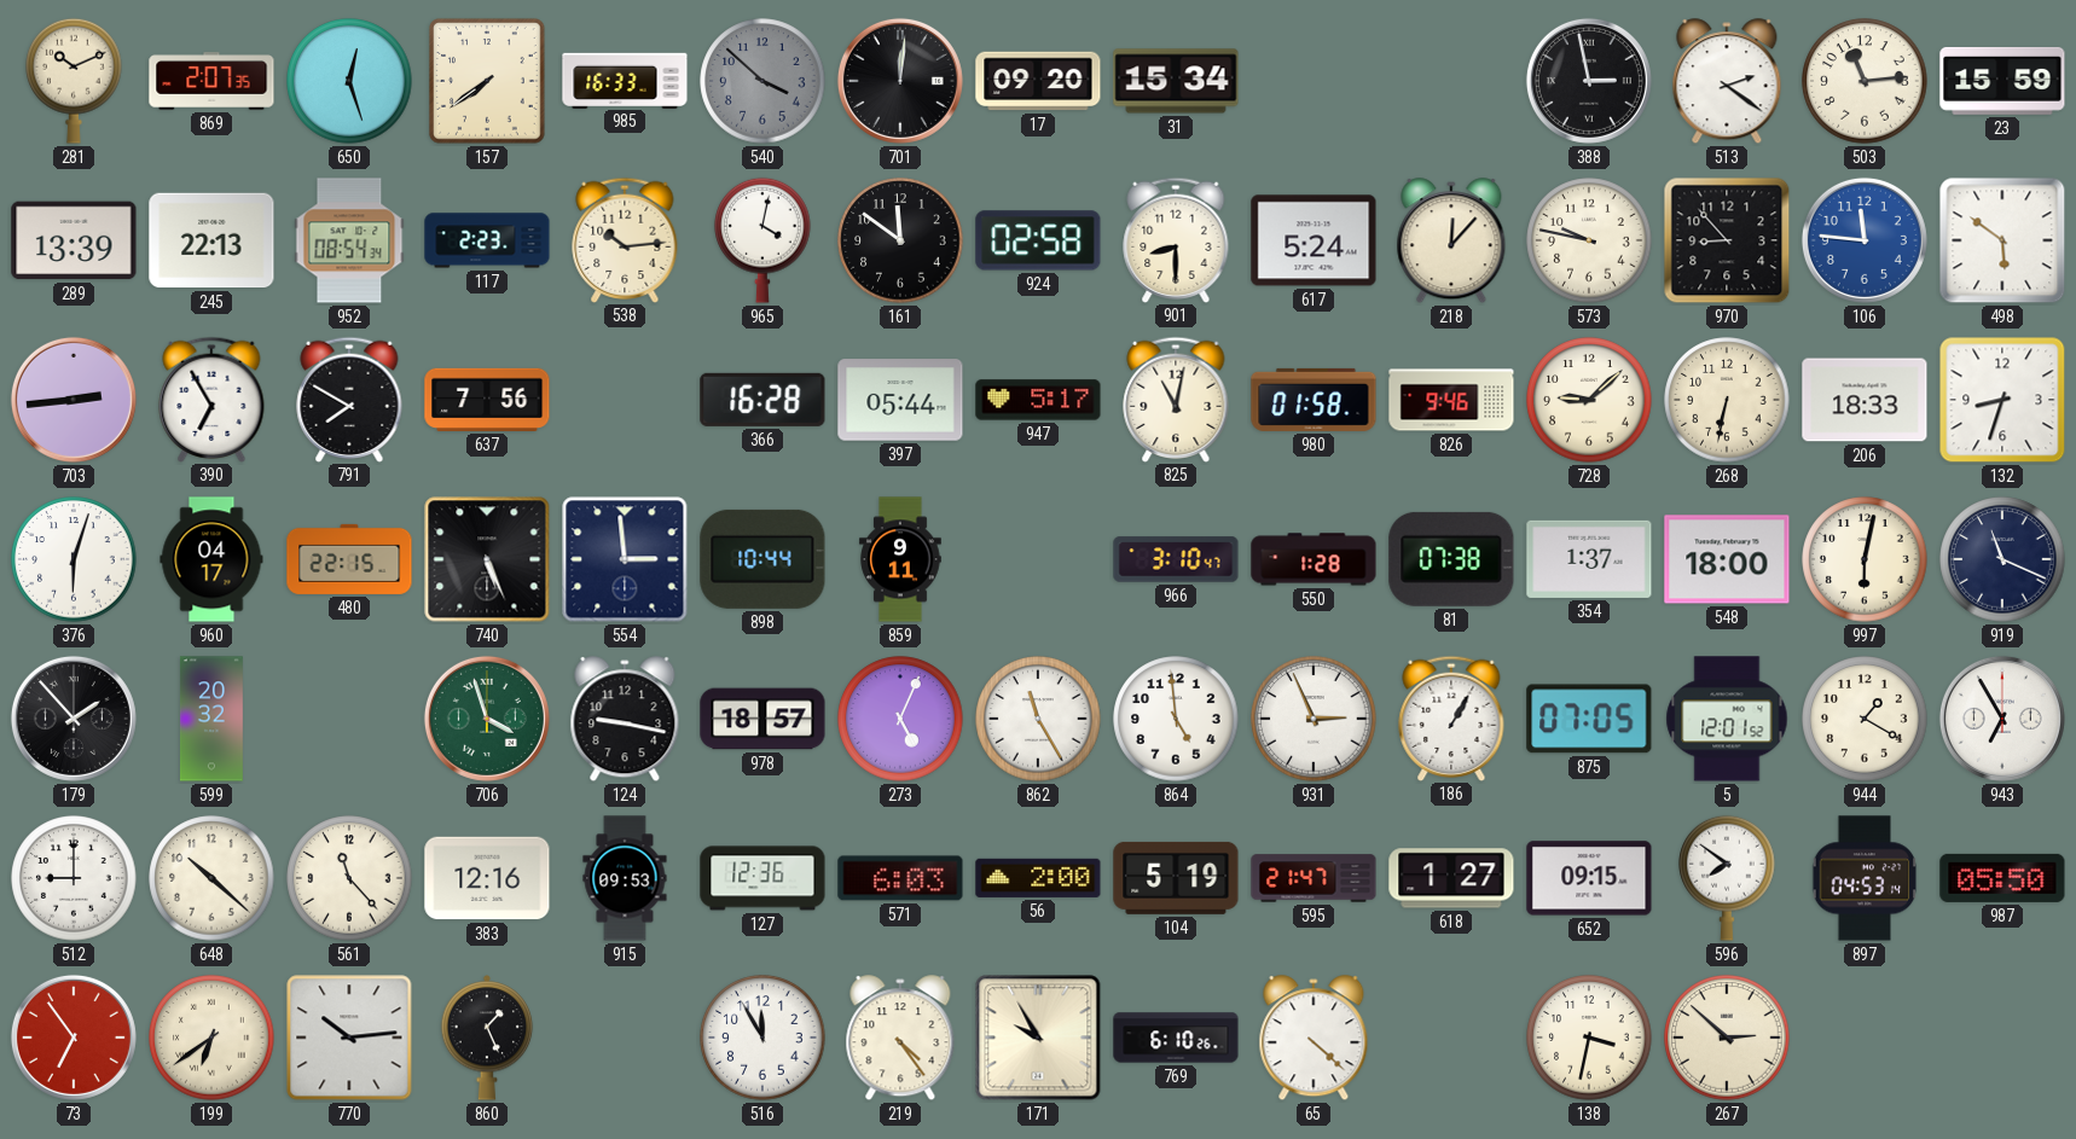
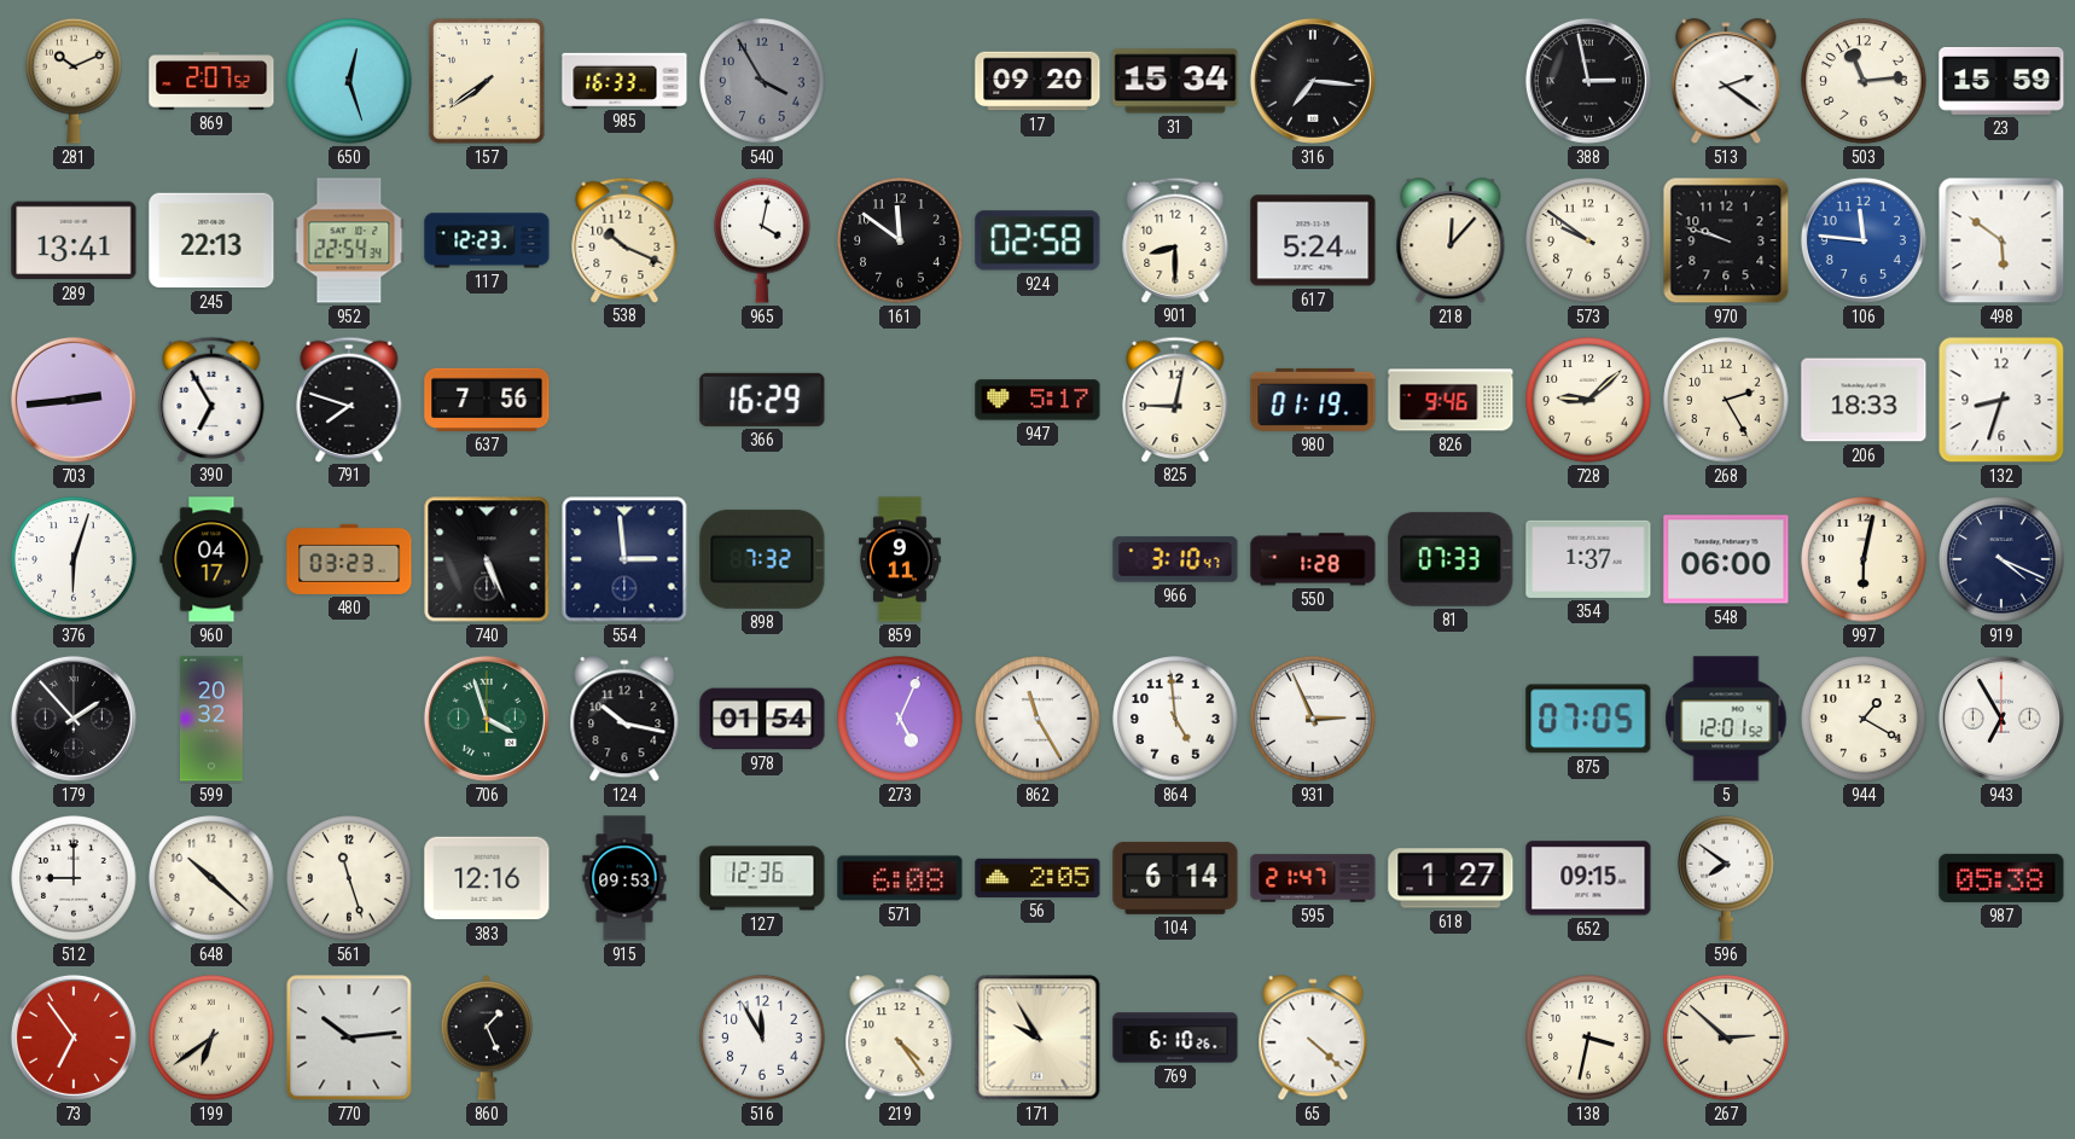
869: 2:07:35 -> 2:07:52
540: 3:52 -> 3:55
701: 12:01 -> none
316: none -> 7:16
289: 13:39 -> 13:41
952: 08:54 -> 22:54
117: 2:23 -> 12:23
538: 10:14 -> 10:19
573: 9:47 -> 9:51
970: 8:53 -> 9:48
791: 7:50 -> 7:48
366: 16:28 -> 16:29
397: 05:44 -> none
825: 11:02 -> 9:02
980: 01:58 -> 01:19
268: 6:32 -> 2:25
480: 22:15 -> 03:23
898: 10:44 -> 7:32
81: 07:38 -> 07:33
548: 18:00 -> 06:00
919: 11:19 -> 4:19
124: 9:17 -> 10:17
978: 18:57 -> 01:54
186: 1:05 -> none
561: 11:23 -> 11:27
571: 6:03 -> 6:08
56: 2:00 -> 2:05
104: 5:19 -> 6:14
897: 04:53 -> none
987: 05:50 -> 05:38
